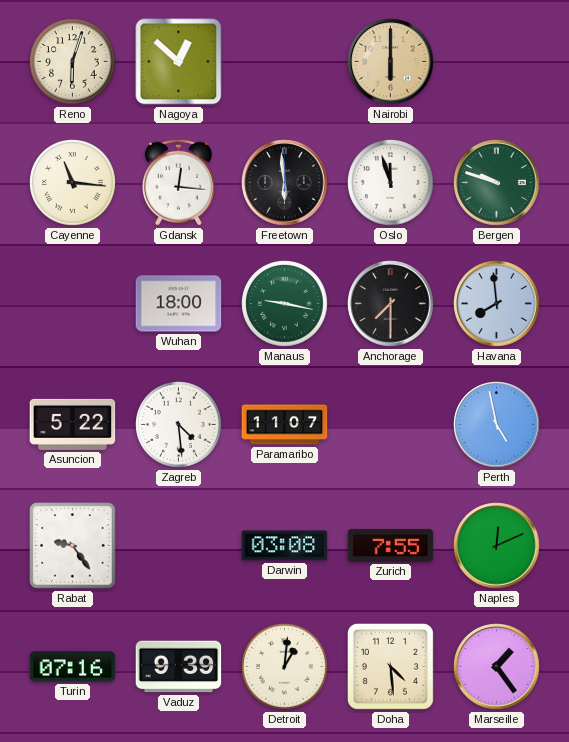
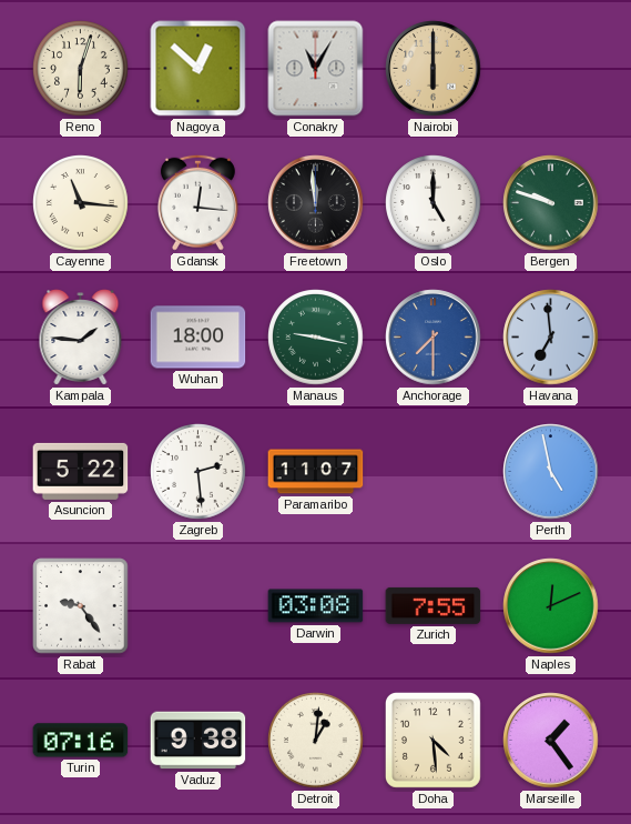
Conakry: none -> 11:05
Freetown: 5:59 -> 11:59
Oslo: 11:57 -> 5:00
Kampala: none -> 1:46
Anchorage dial: black -> blue
Havana: 7:59 -> 6:59
Zagreb: 4:29 -> 2:29
Vaduz: 9:39 -> 9:38
